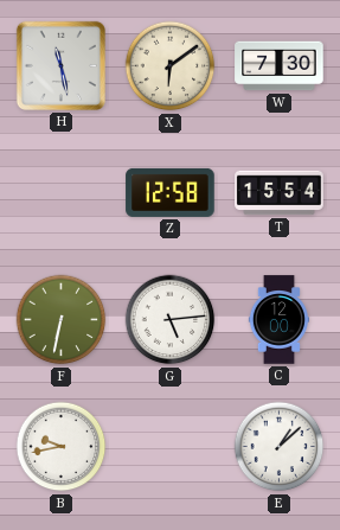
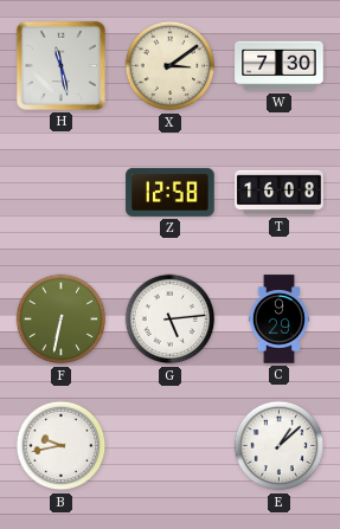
X: 6:09 -> 3:09
T: 15:54 -> 16:08
C: 12:00 -> 9:29
